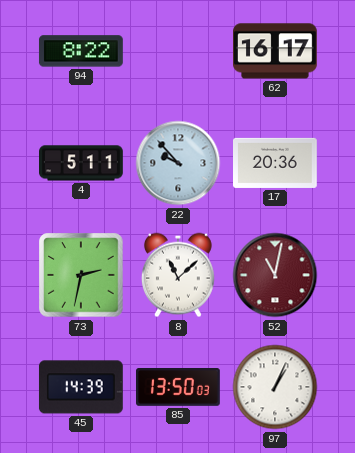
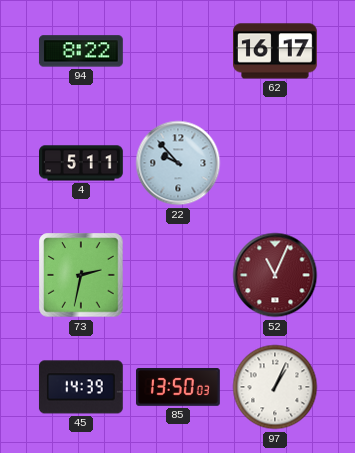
17: 20:36 -> none
8: 11:08 -> none
52: 11:02 -> 11:04
